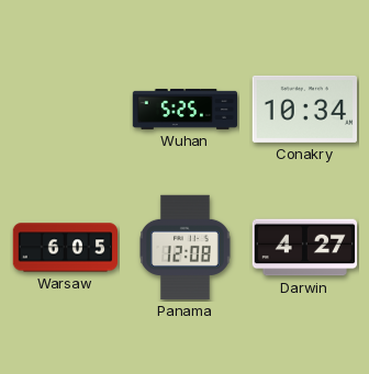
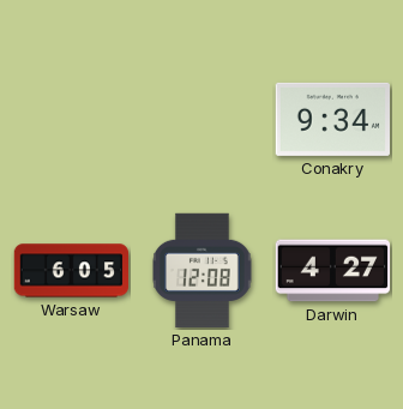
Wuhan: 5:25 -> none
Conakry: 10:34 -> 9:34
